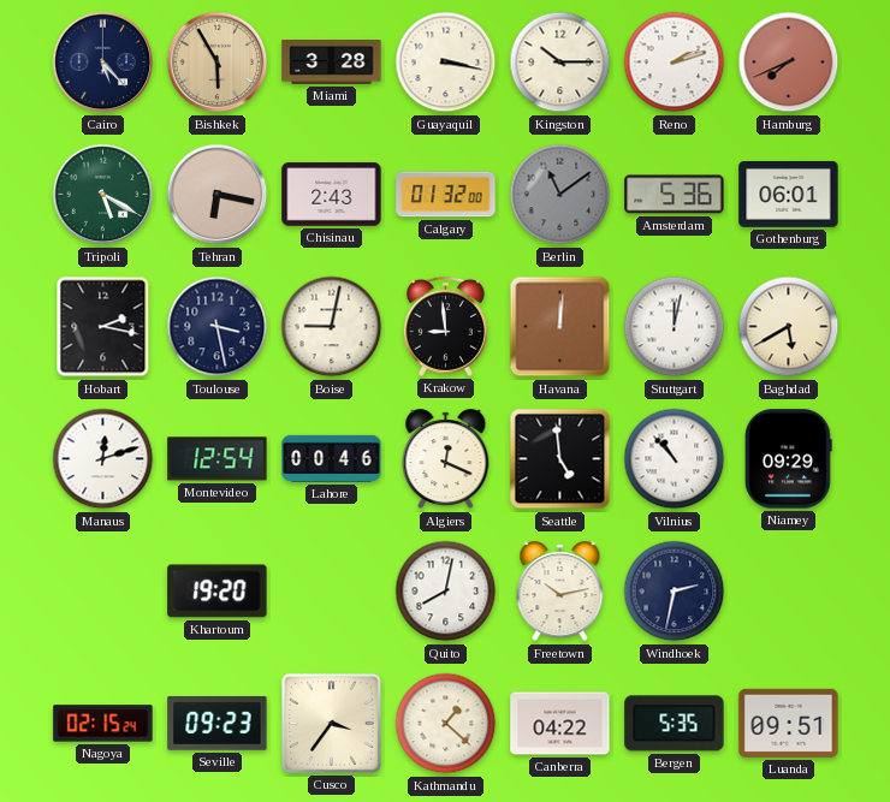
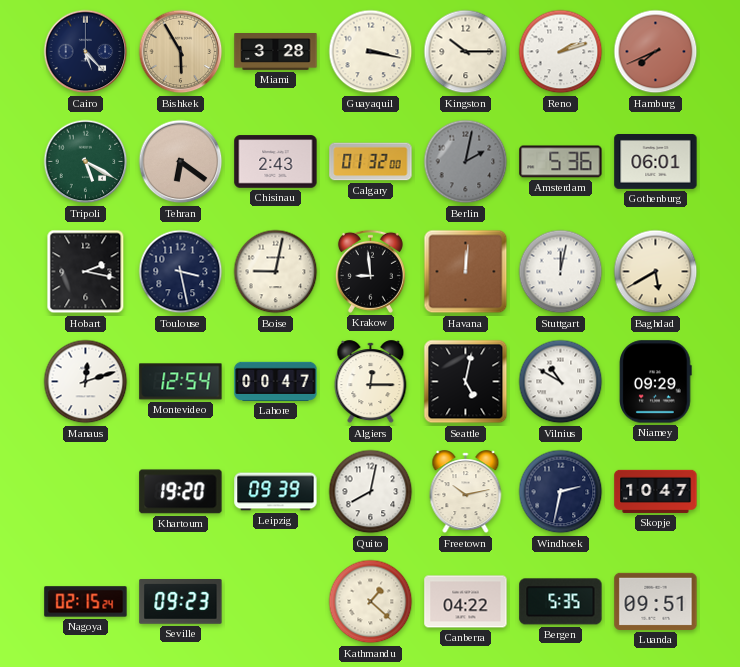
Tehran: 6:17 -> 6:21
Berlin: 11:09 -> 2:02
Lahore: 00:46 -> 00:47
Algiers: 12:19 -> 12:15
Seattle: 4:59 -> 5:02
Vilnius: 10:53 -> 10:50
Leipzig: none -> 09:39
Skopje: none -> 10:47
Cusco: 3:36 -> none
